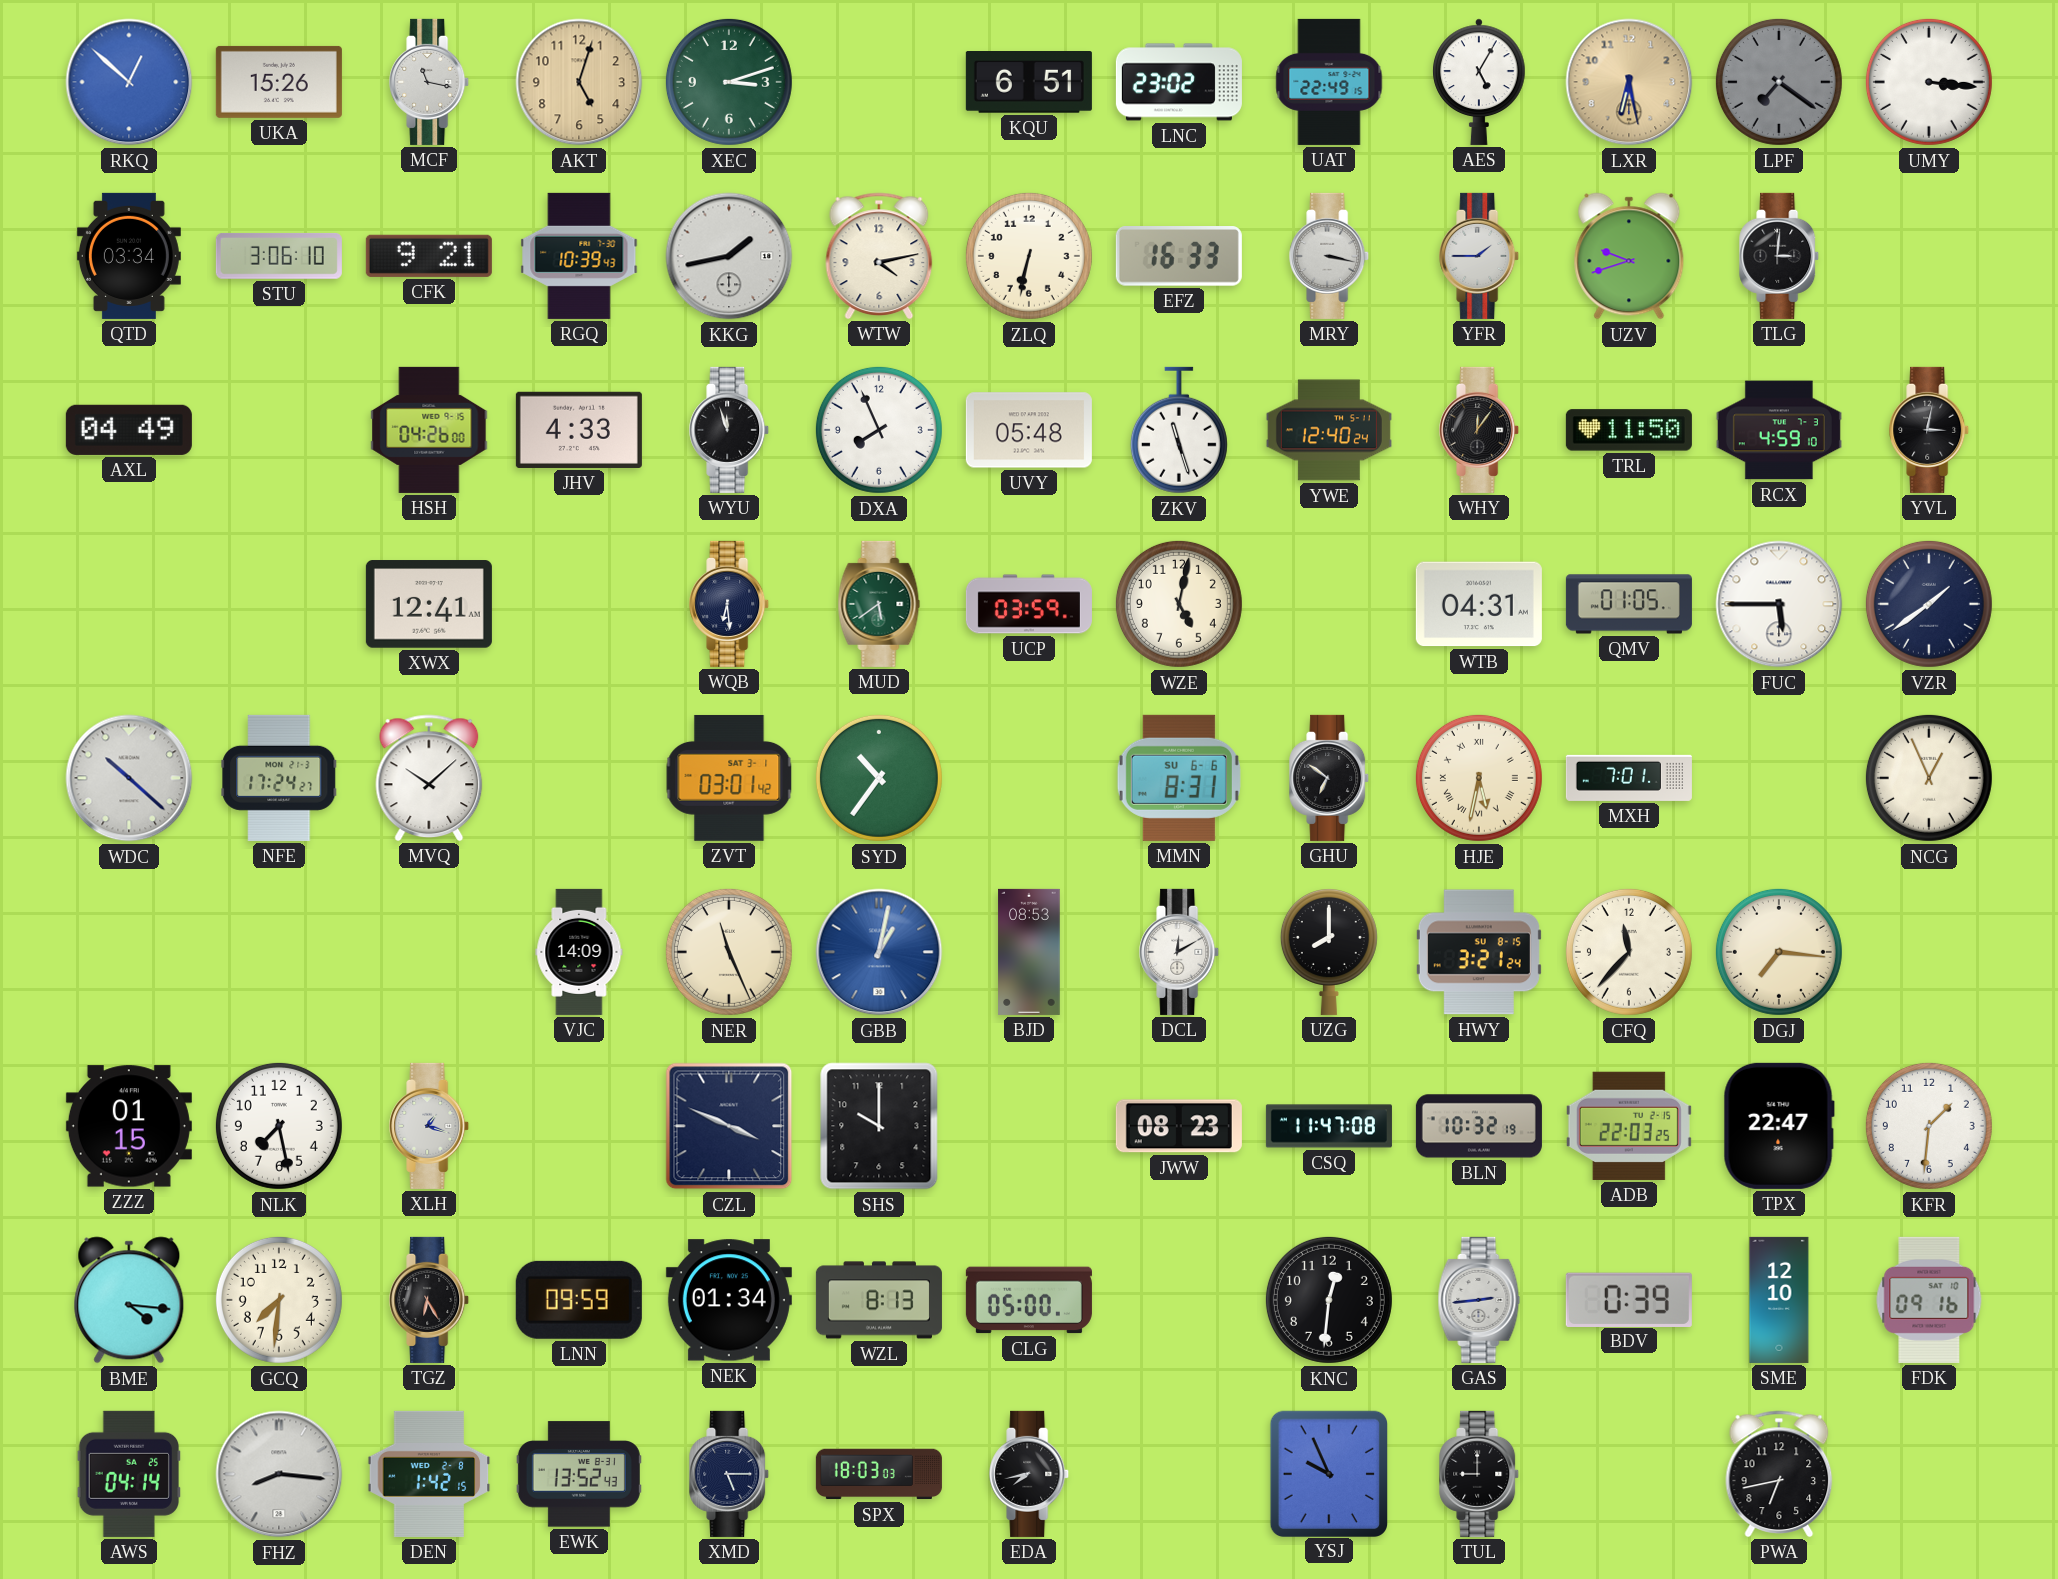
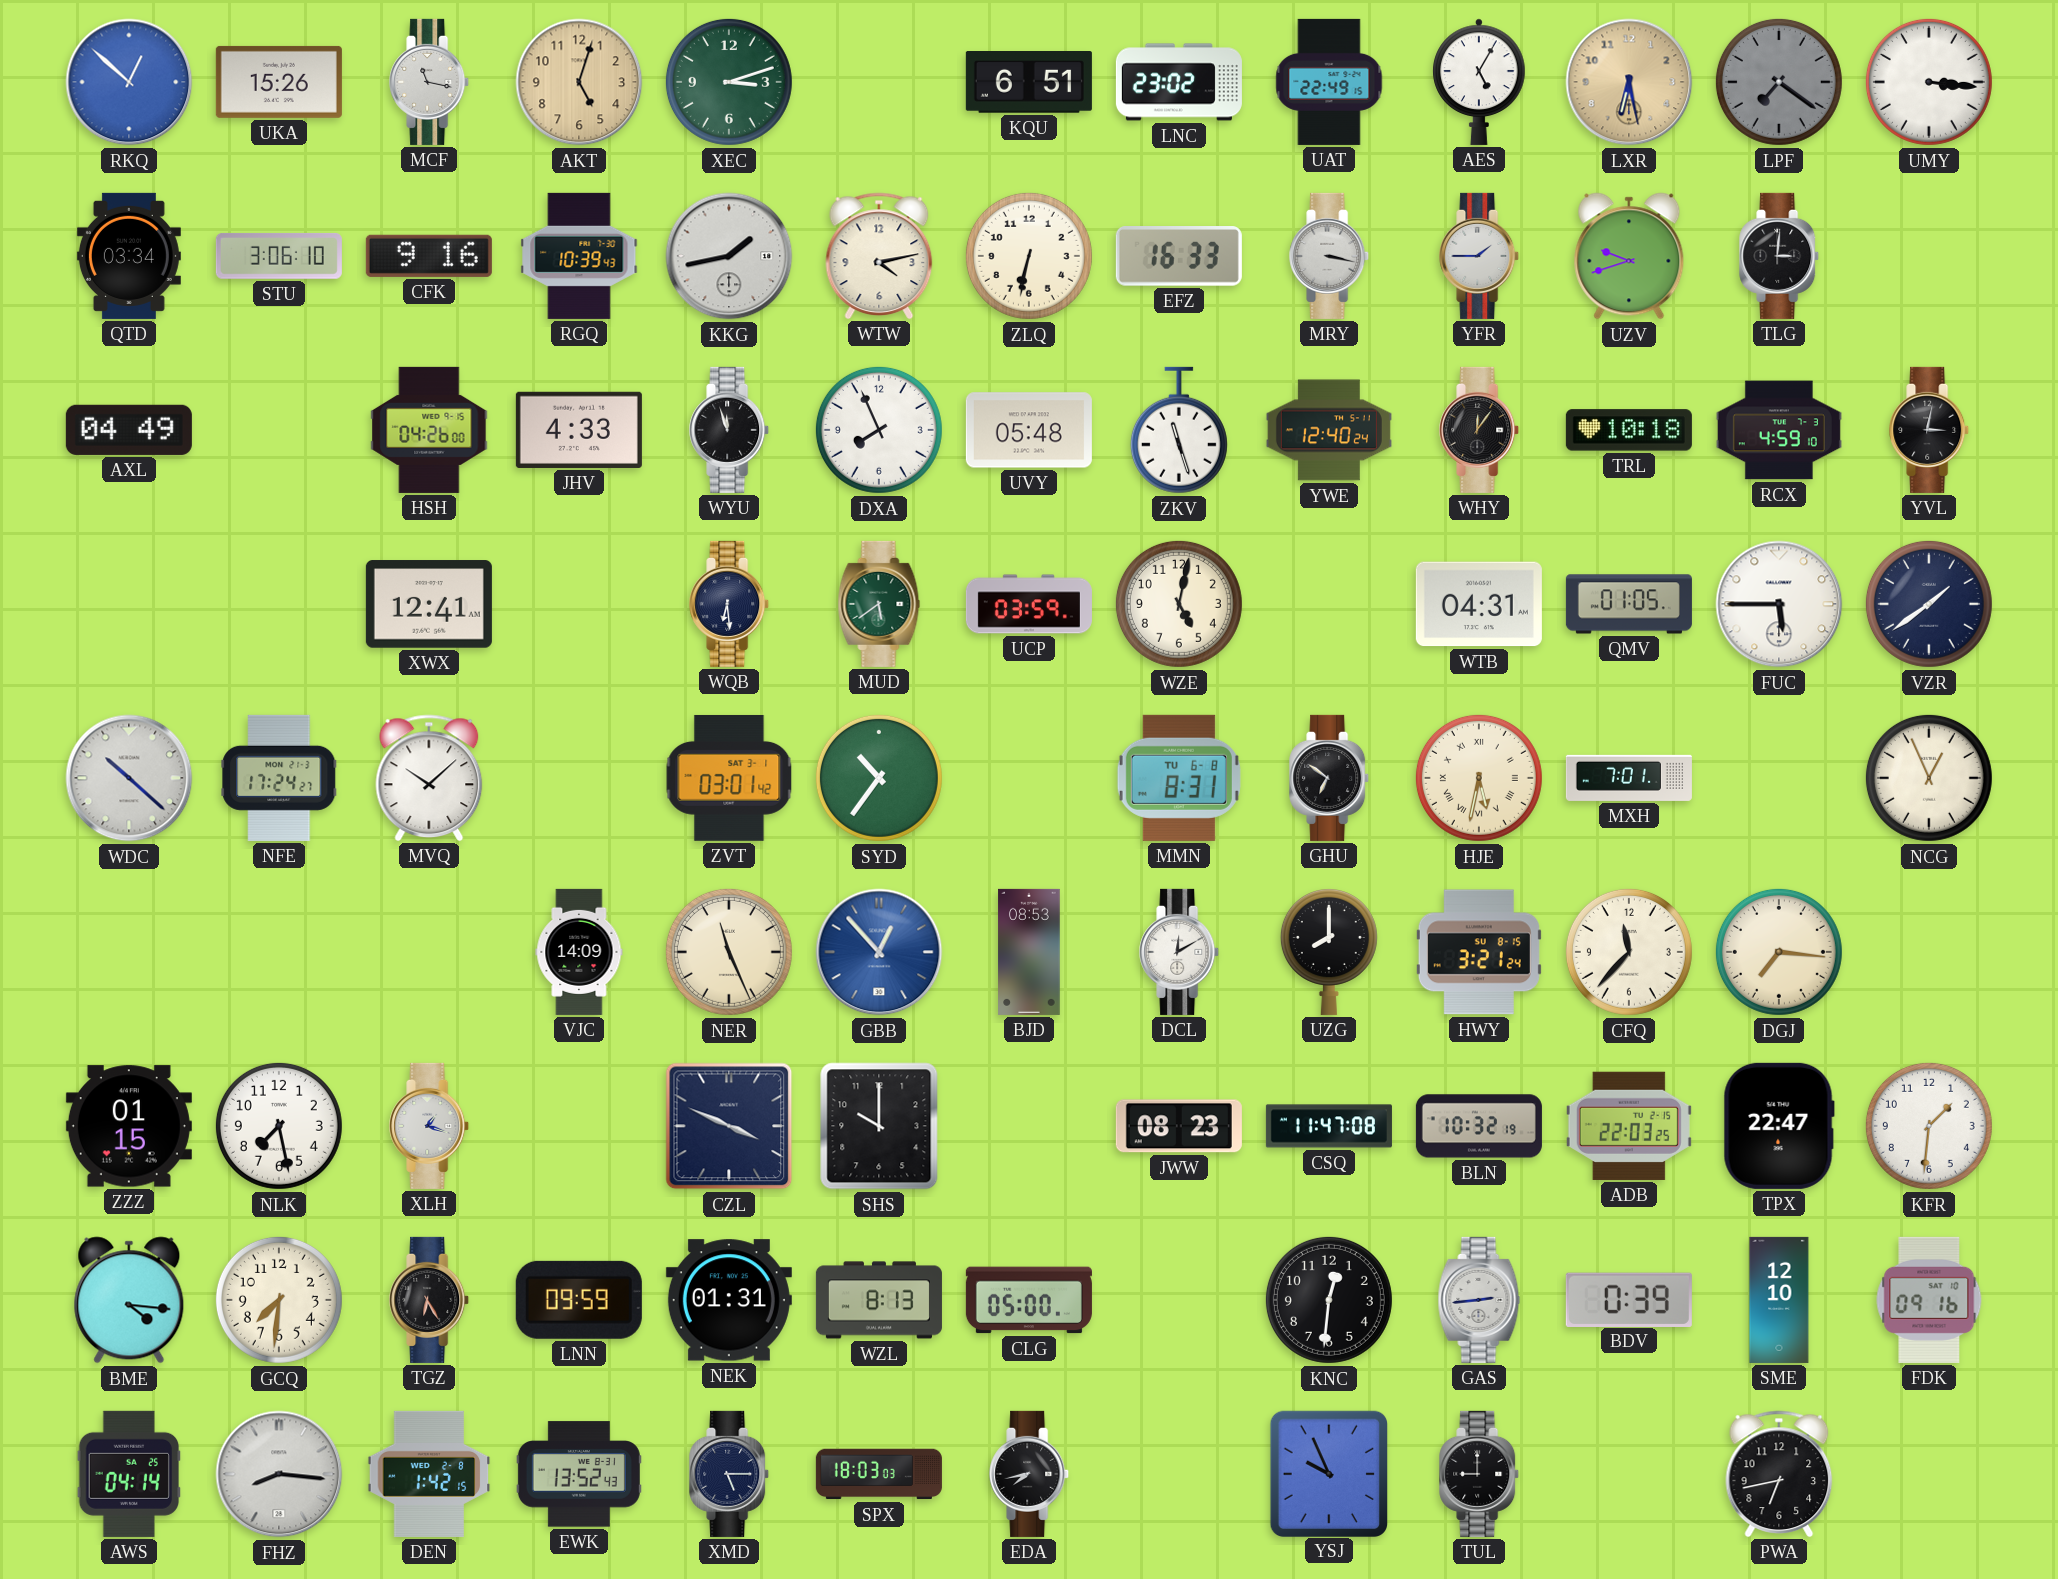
CFK: 9:21 -> 9:16
TRL: 11:50 -> 10:18
MMN date: SU 6-6 -> TU 6-8
GBB: 1:02 -> 12:53
NEK: 01:34 -> 01:31
